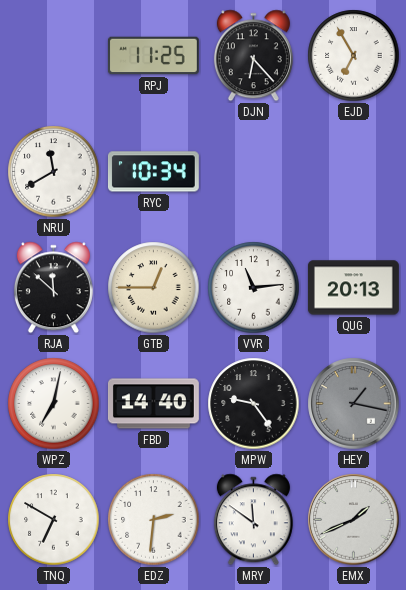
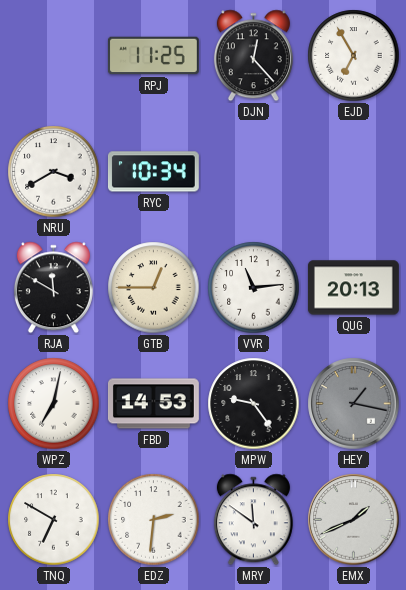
DJN: 6:23 -> 12:23
NRU: 11:40 -> 3:40
RJA: 11:52 -> 11:50
FBD: 14:40 -> 14:53
